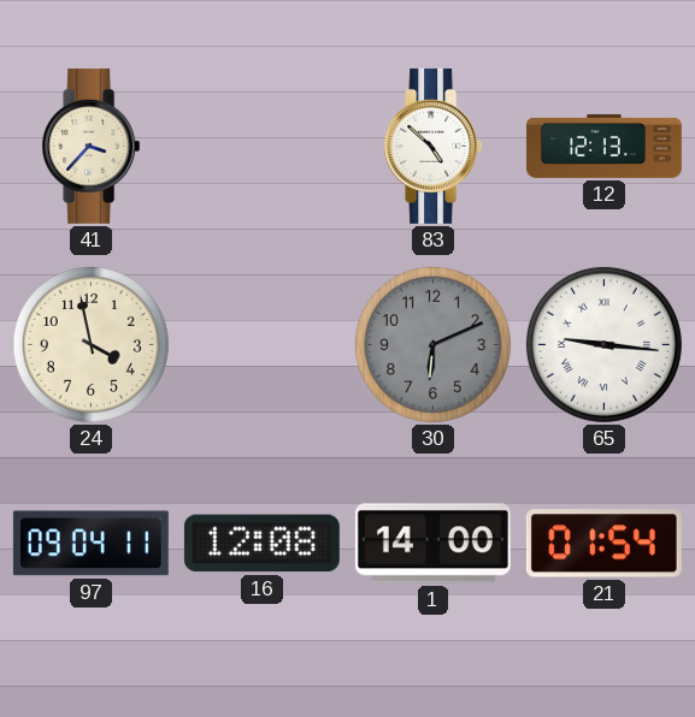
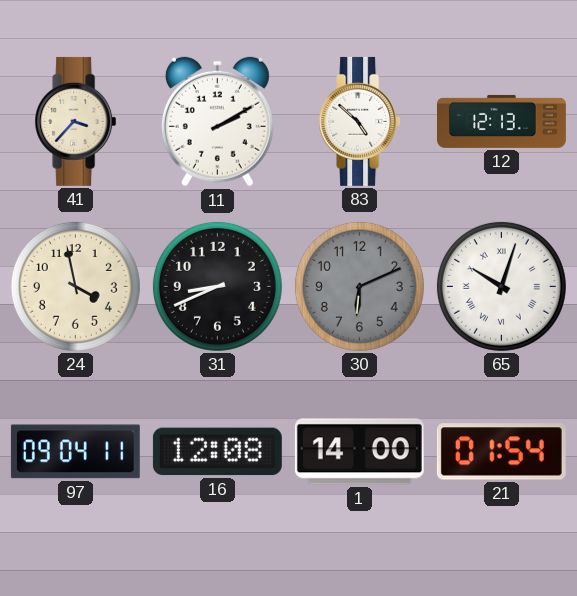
11: none -> 2:10
31: none -> 8:41
65: 9:16 -> 10:03
